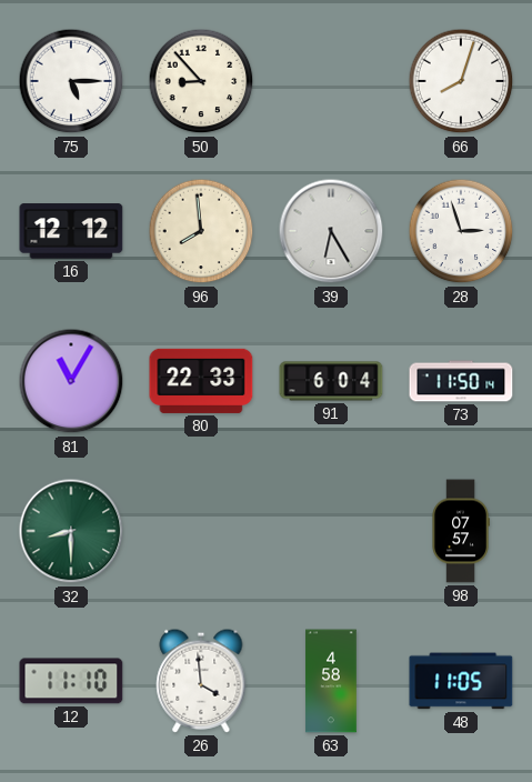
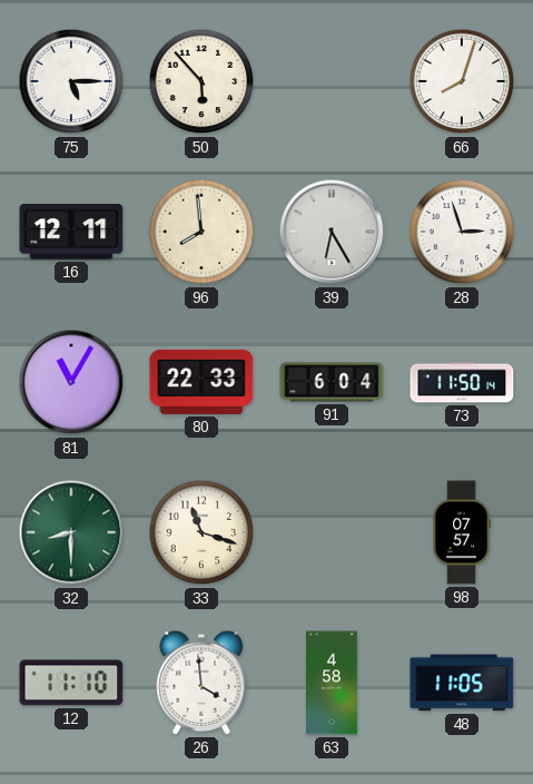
50: 8:53 -> 5:53
16: 12:12 -> 12:11
33: none -> 11:18
